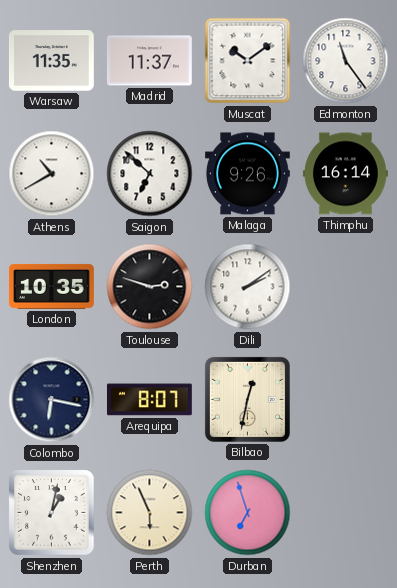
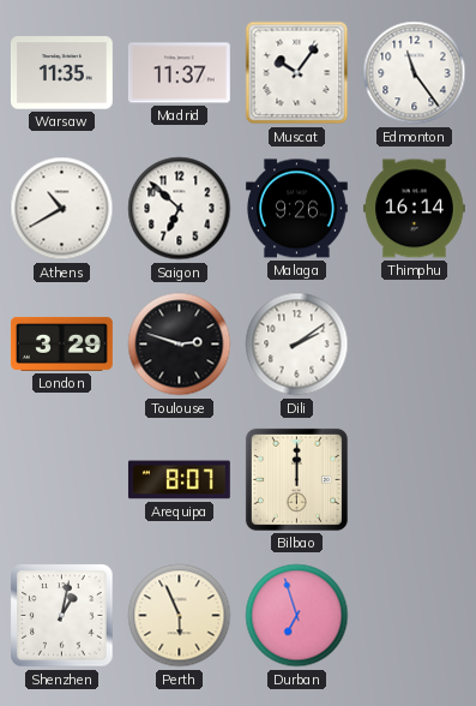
Muscat: 10:09 -> 10:06
London: 10:35 -> 3:29
Colombo: 6:17 -> none
Bilbao: 12:32 -> 12:00
